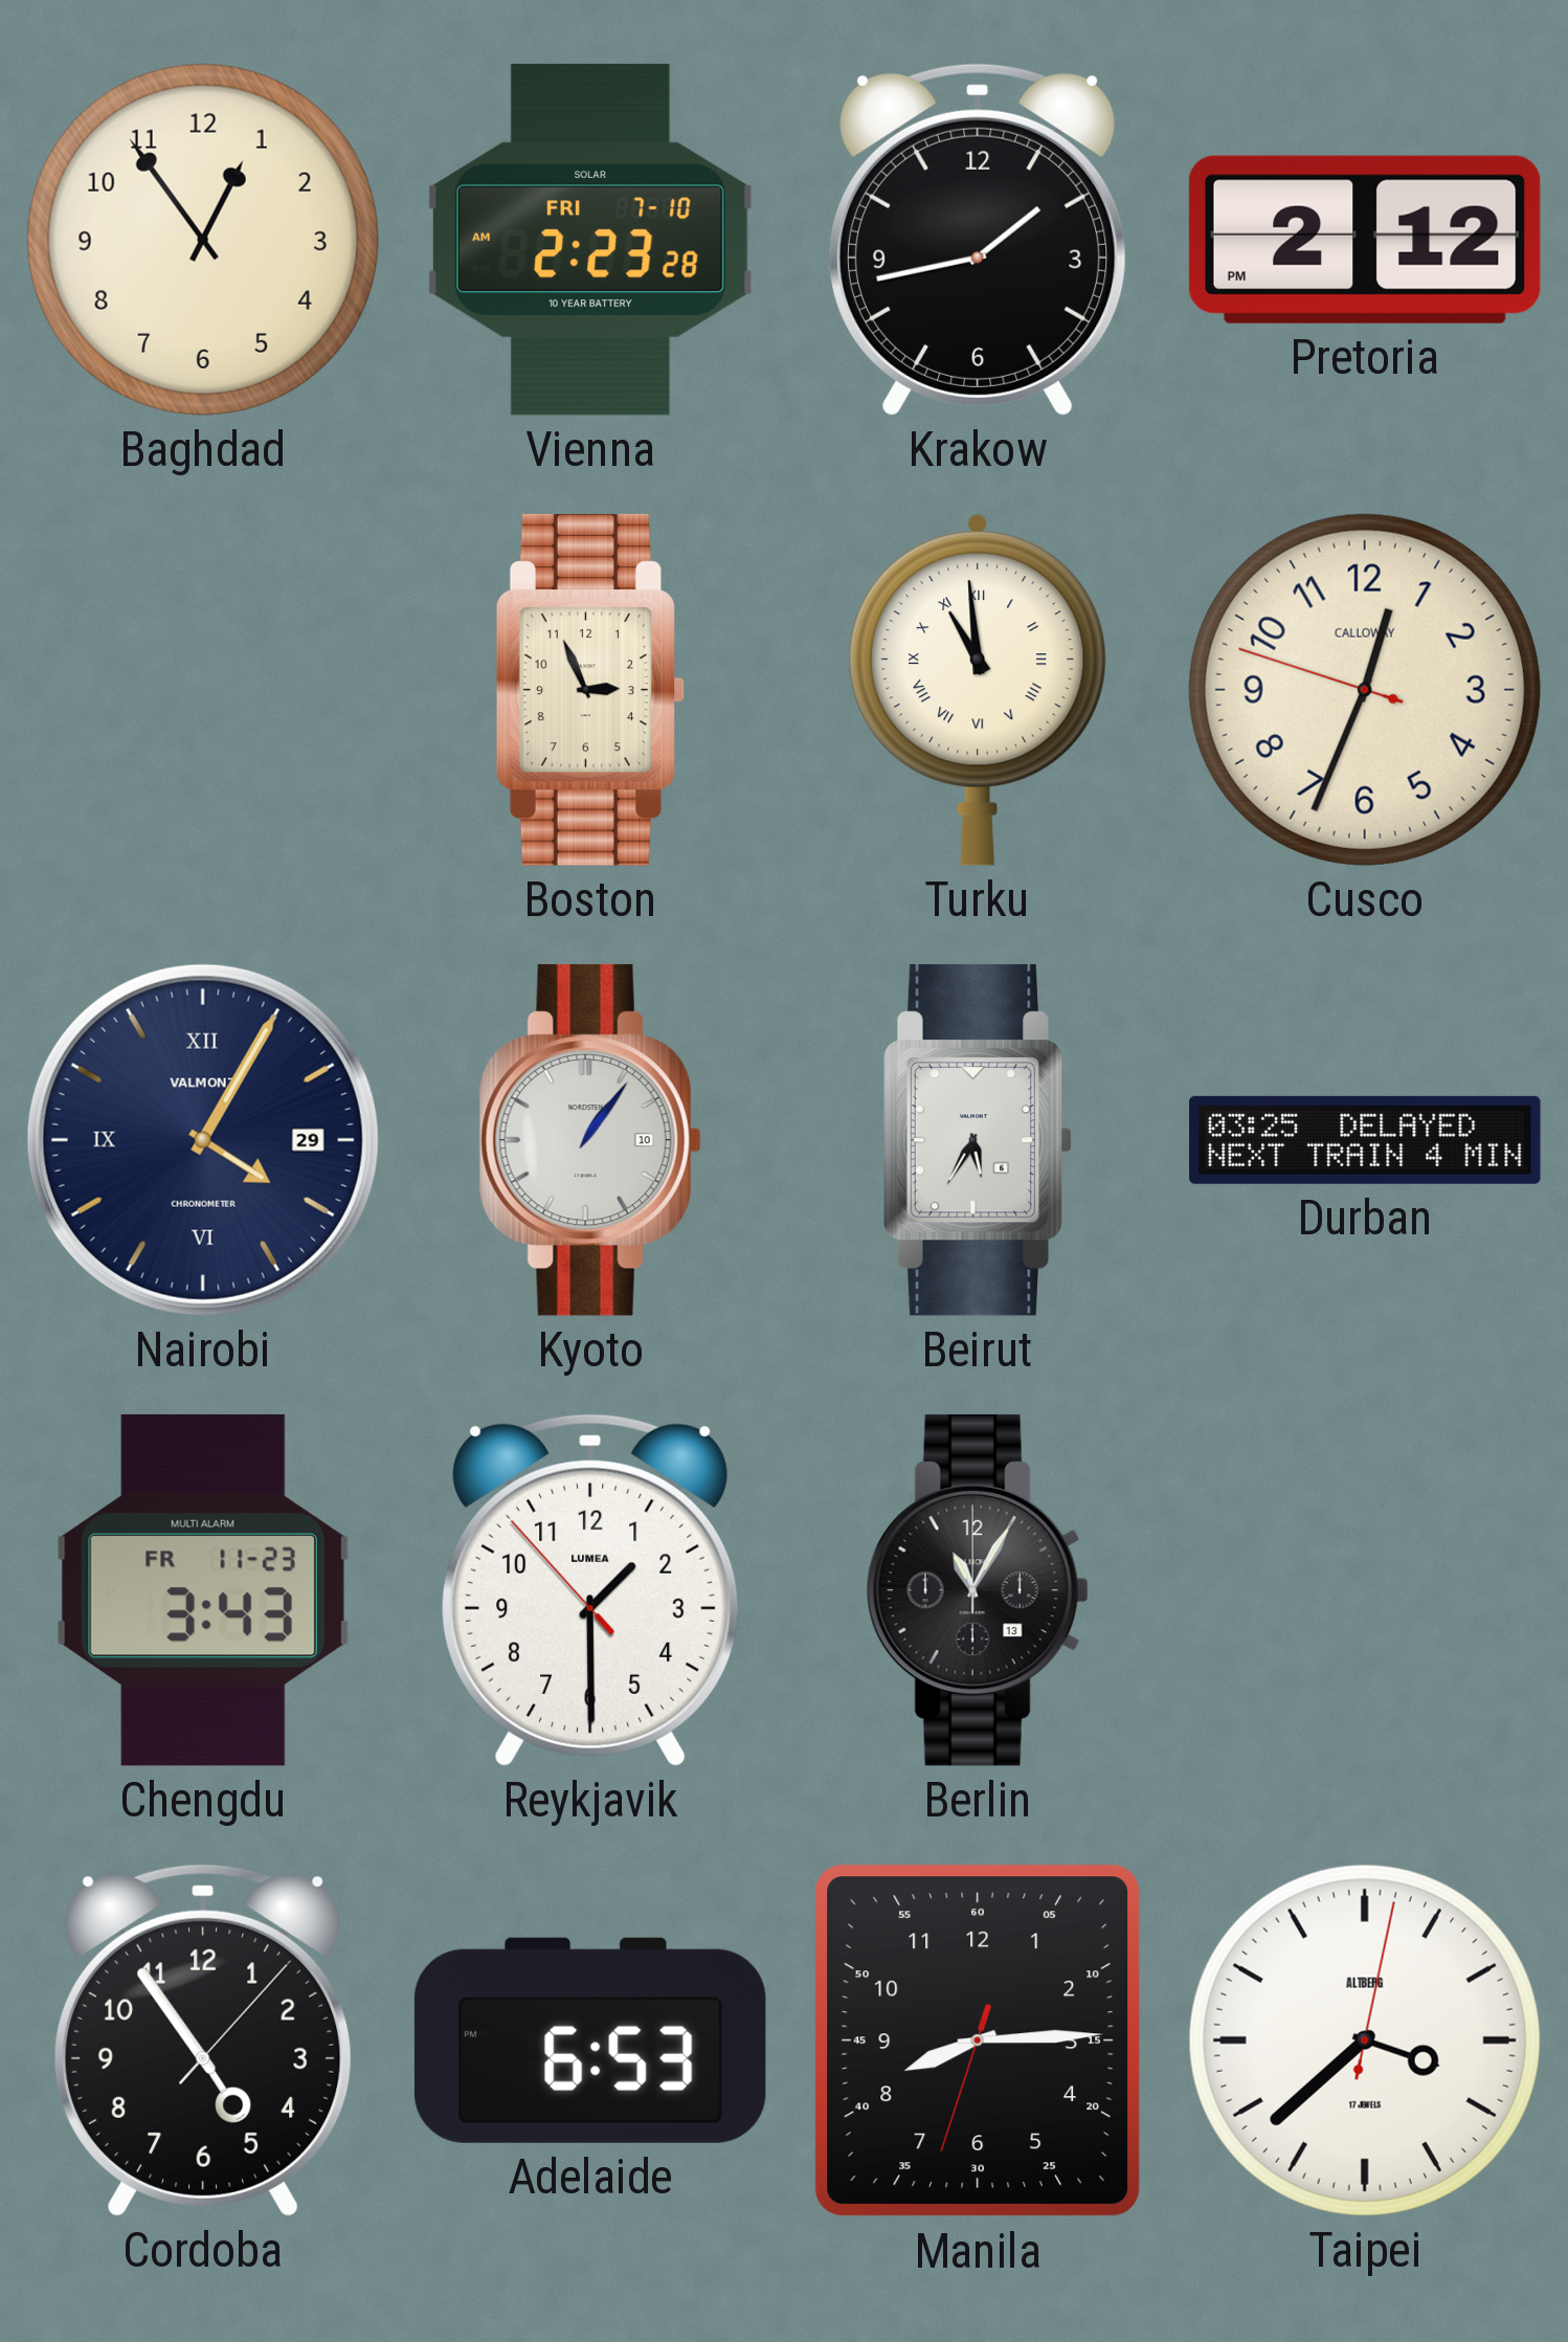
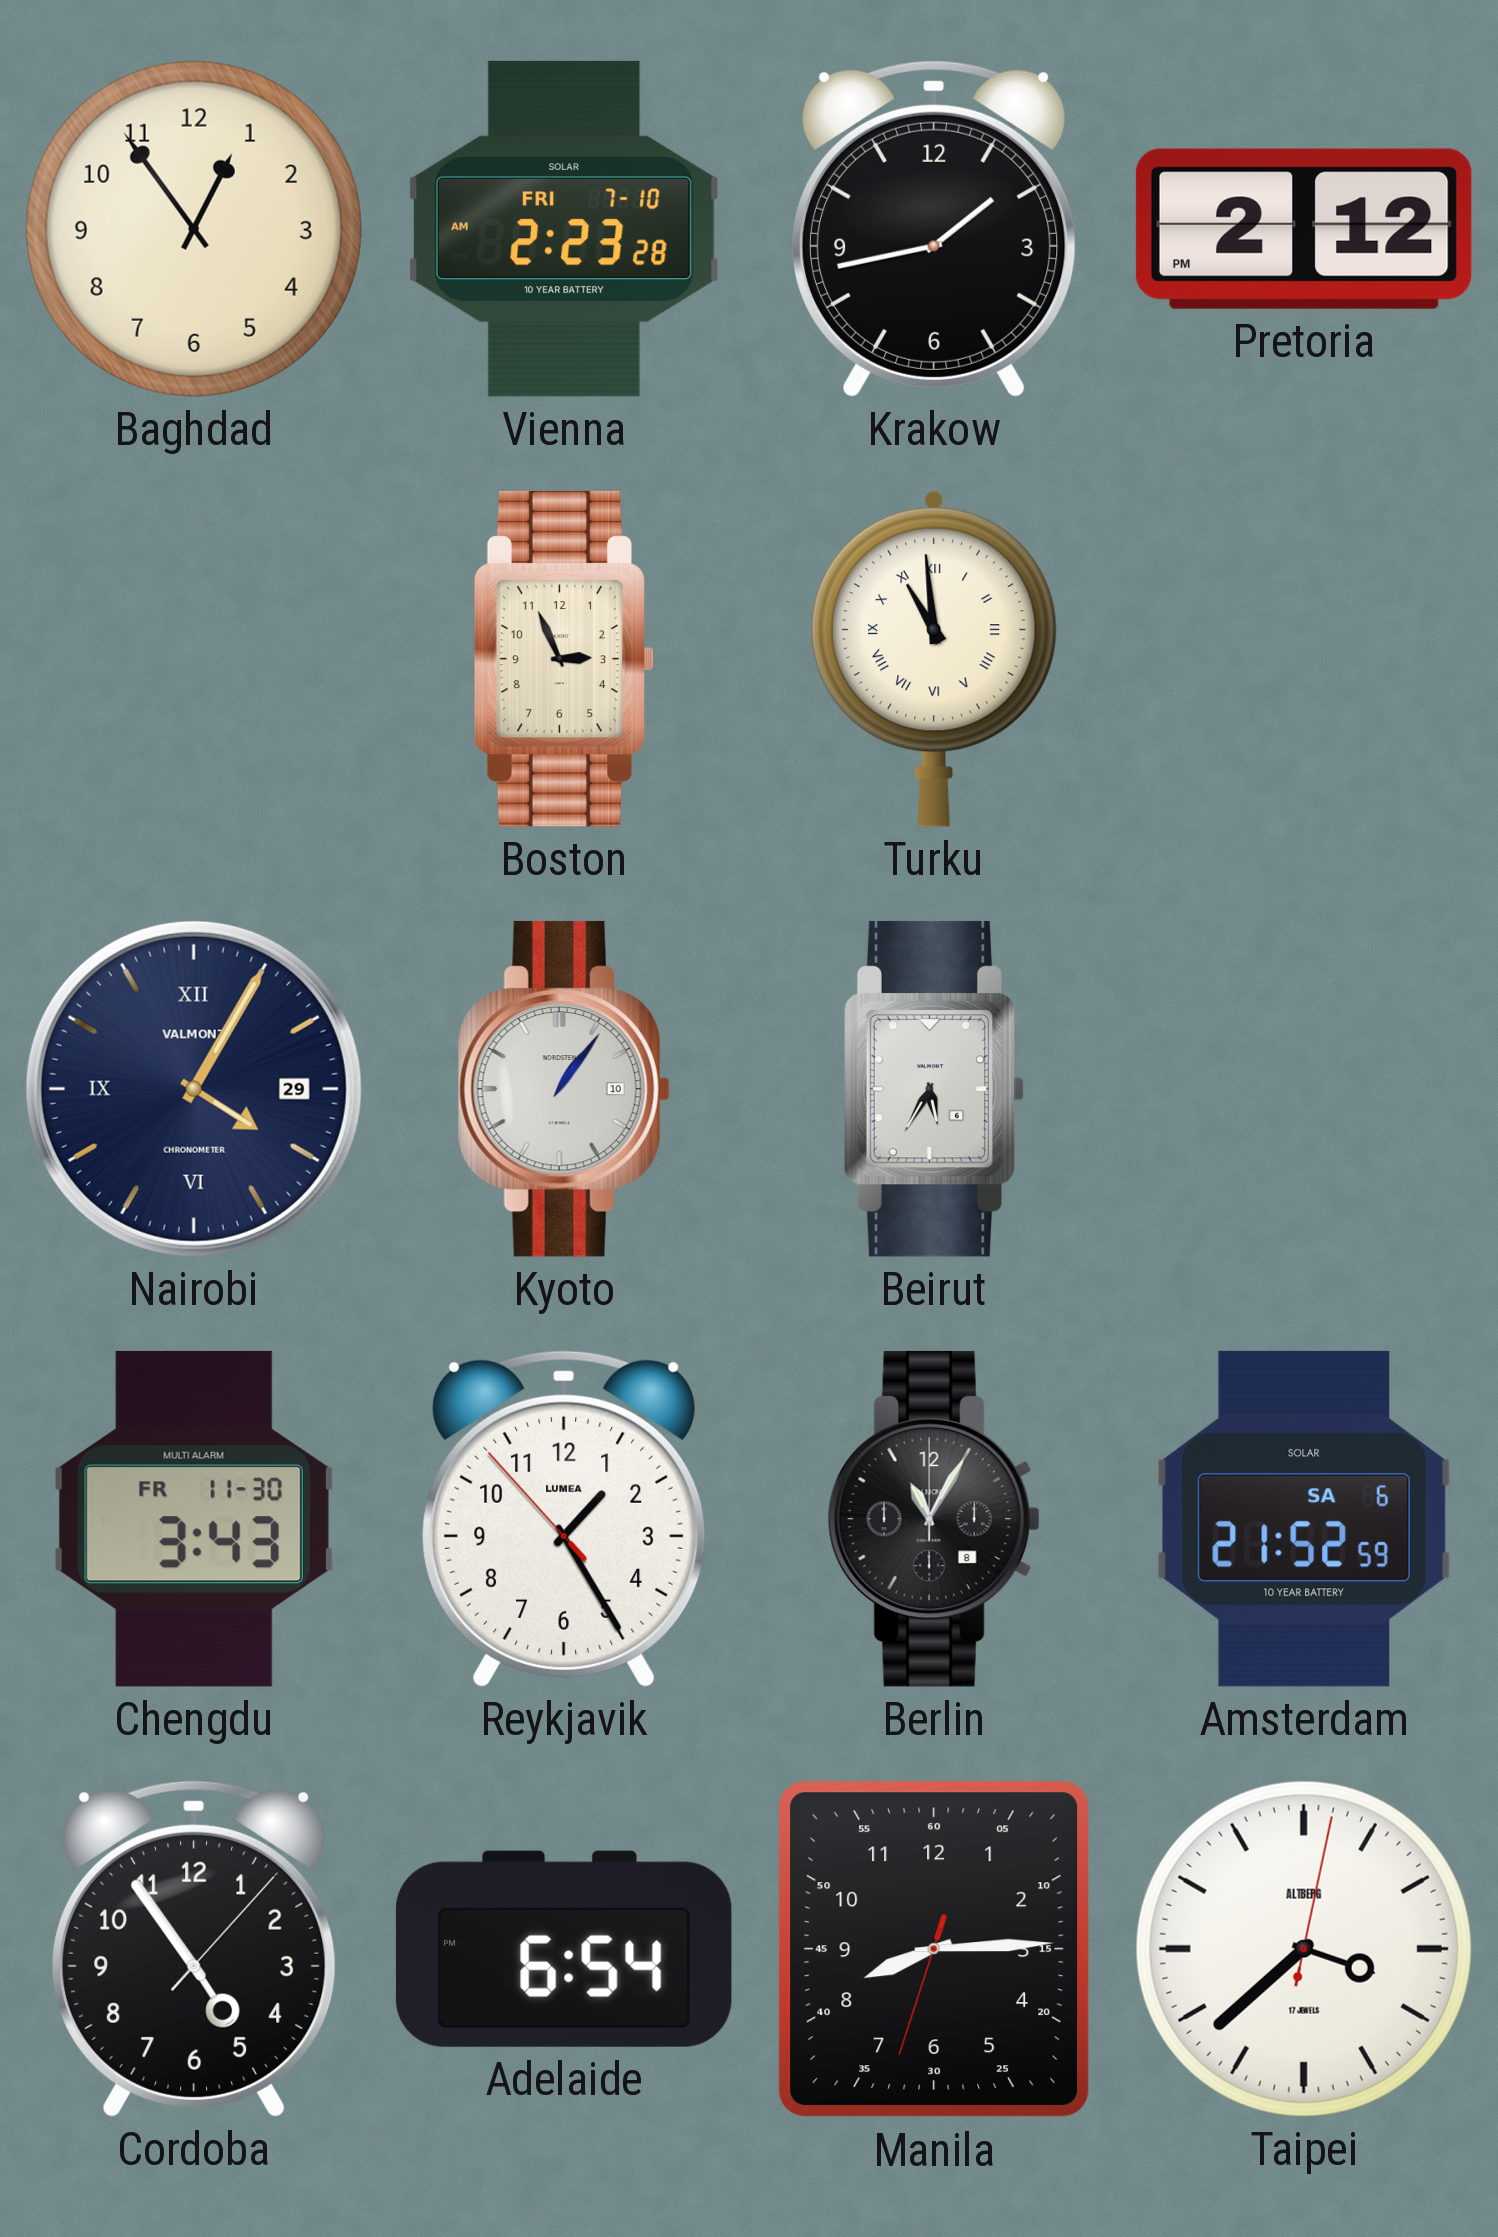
Cusco: 12:33 -> none
Durban: 03:25 -> none
Chengdu date: FR 11-23 -> FR 11-30
Reykjavik: 1:29 -> 1:24
Berlin date: 13 -> 8
Amsterdam: none -> 21:52
Adelaide: 6:53 -> 6:54
